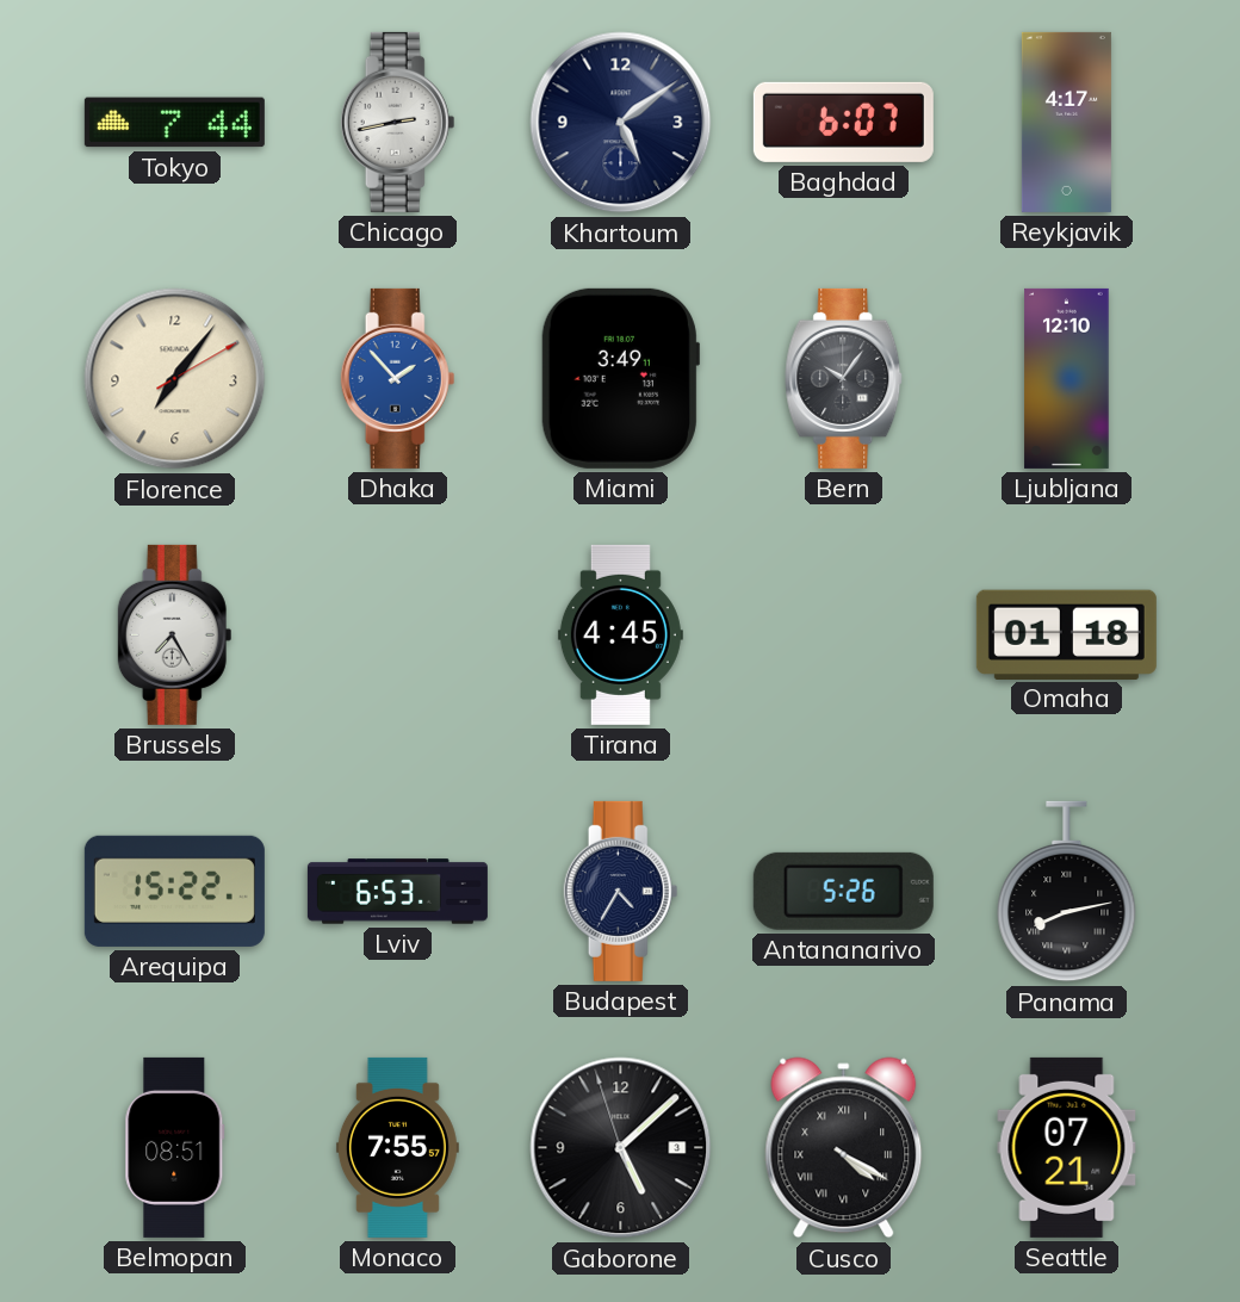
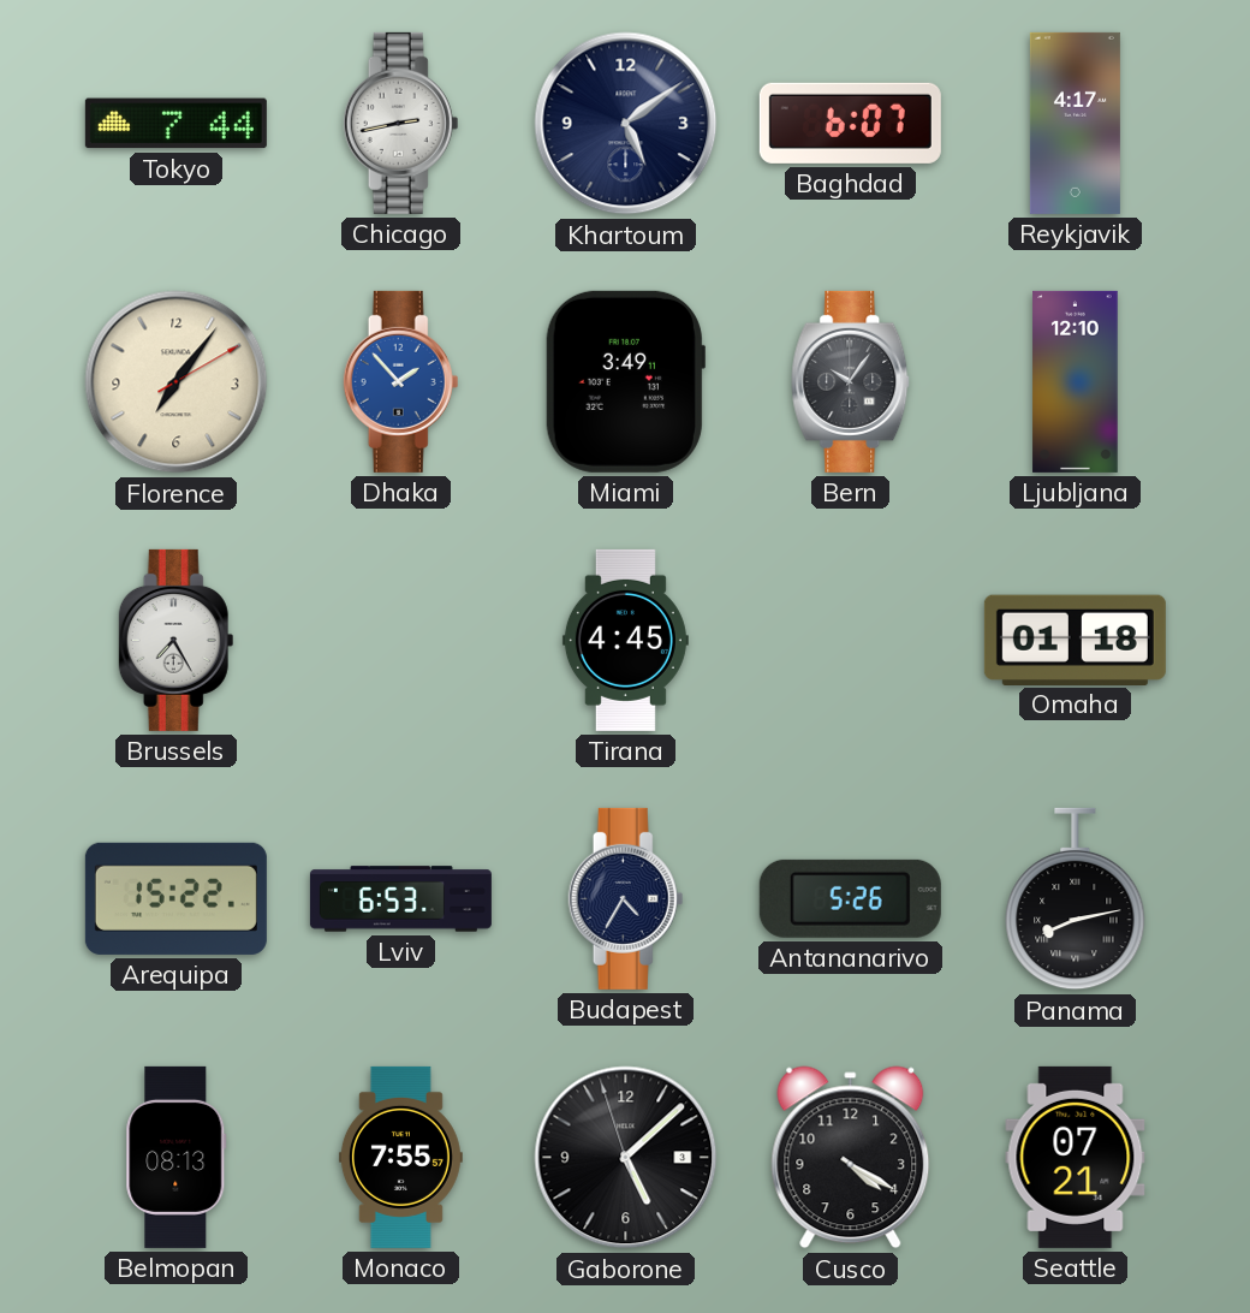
Belmopan: 08:51 -> 08:13
Cusco numerals: Roman -> Arabic
